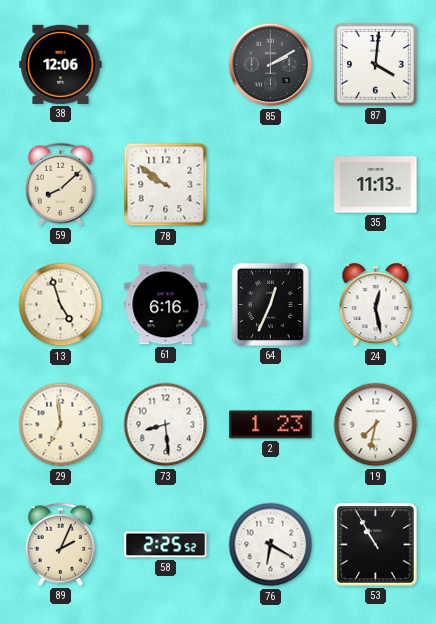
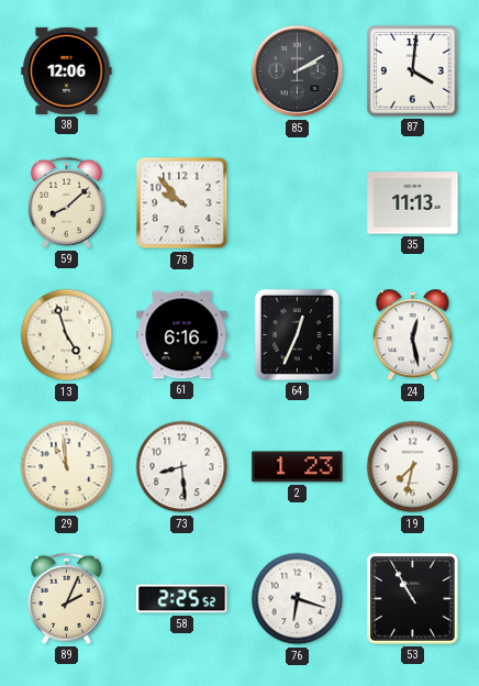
78: 9:51 -> 9:53
29: 6:59 -> 10:59
76: 6:20 -> 6:18
